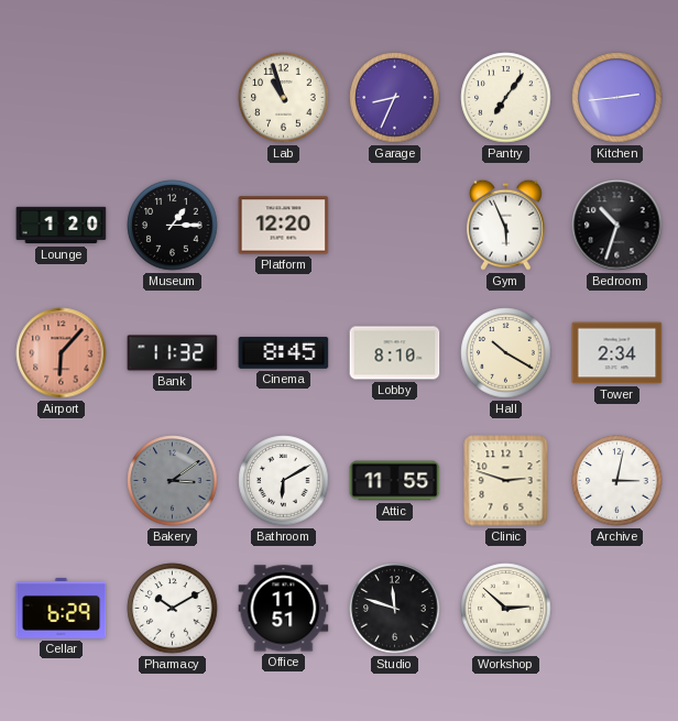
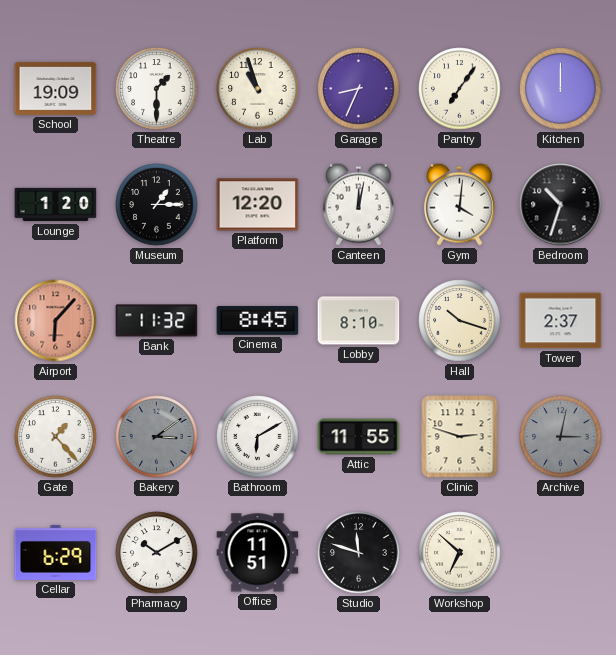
School: none -> 19:09
Theatre: none -> 1:30
Kitchen: 2:44 -> 12:00
Canteen: none -> 12:02
Gym: 5:56 -> 4:01
Hall: 10:20 -> 10:18
Tower: 2:34 -> 2:37
Gate: none -> 1:23
Archive dial: white -> grey
Workshop: 2:52 -> 6:52
